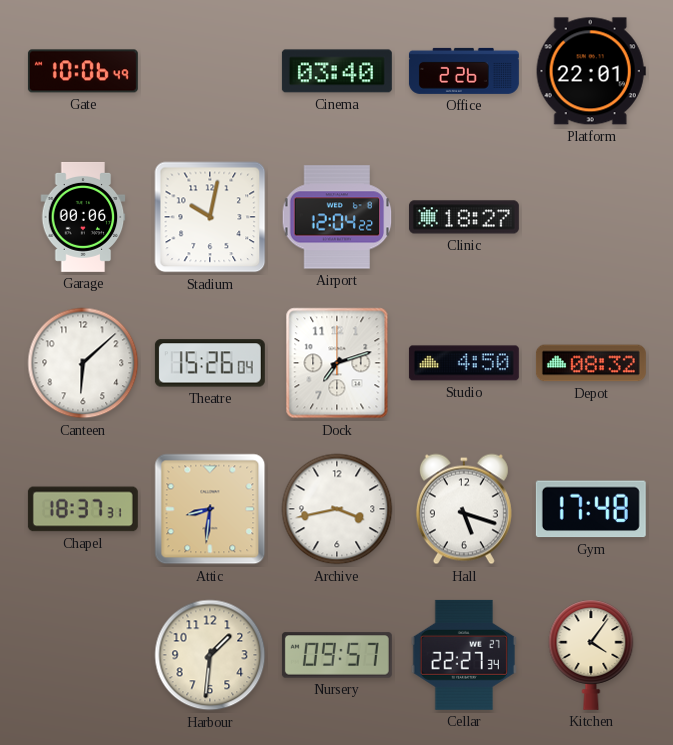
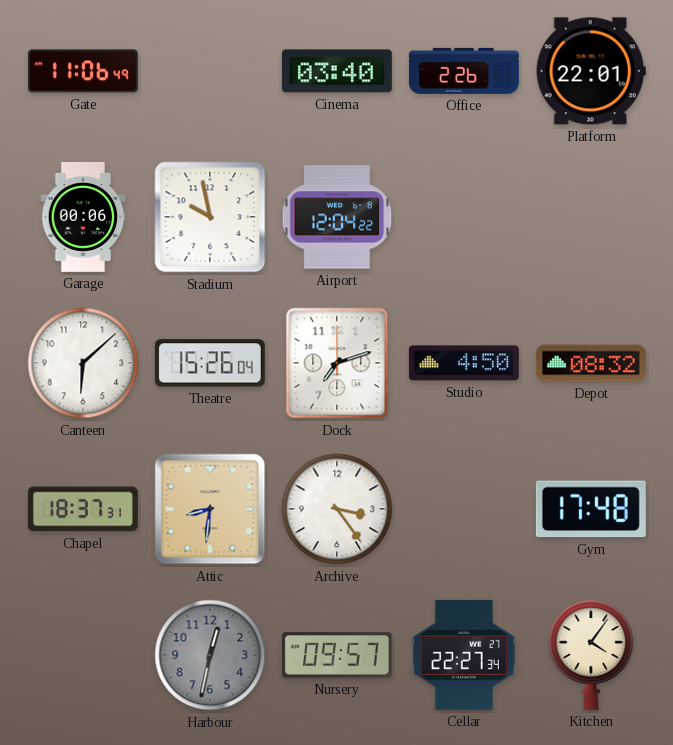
Gate: 10:06 -> 11:06
Stadium: 10:02 -> 9:58
Clinic: 18:27 -> none
Archive: 3:43 -> 3:24
Hall: 5:18 -> none
Harbour: 1:31 -> 12:32
Harbour dial: cream -> grey
